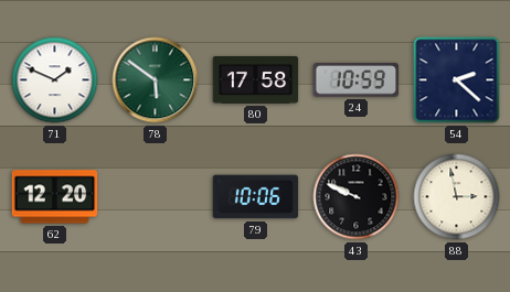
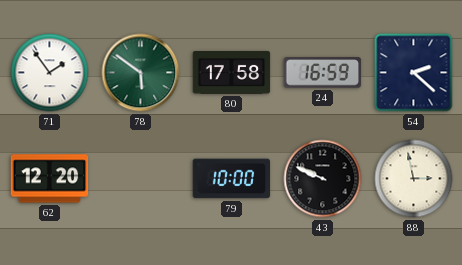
71: 1:49 -> 1:54
24: 10:59 -> 16:59
79: 10:06 -> 10:00
